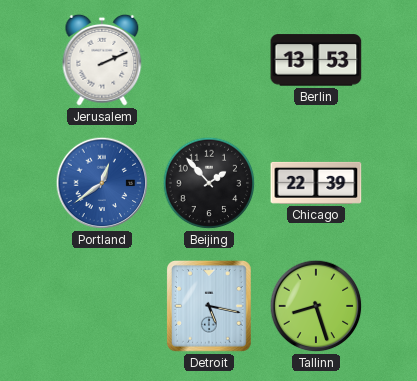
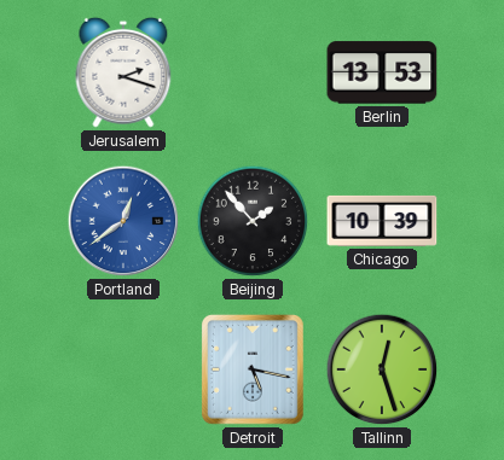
Jerusalem: 2:11 -> 2:18
Chicago: 22:39 -> 10:39
Tallinn: 8:27 -> 12:27
